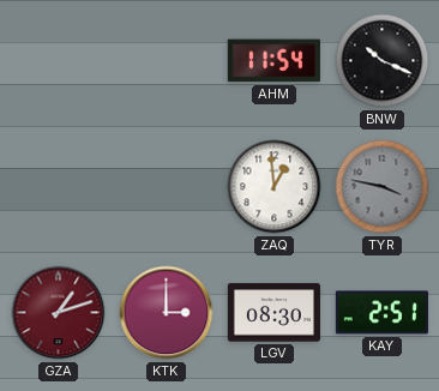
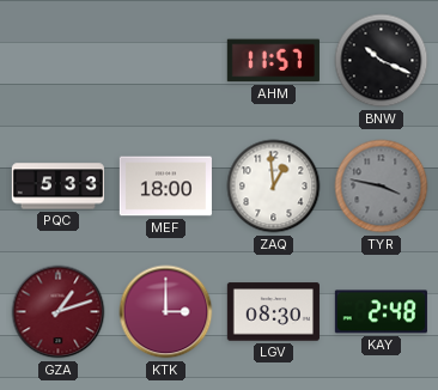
AHM: 11:54 -> 11:57
PQC: none -> 5:33
MEF: none -> 18:00
KAY: 2:51 -> 2:48
